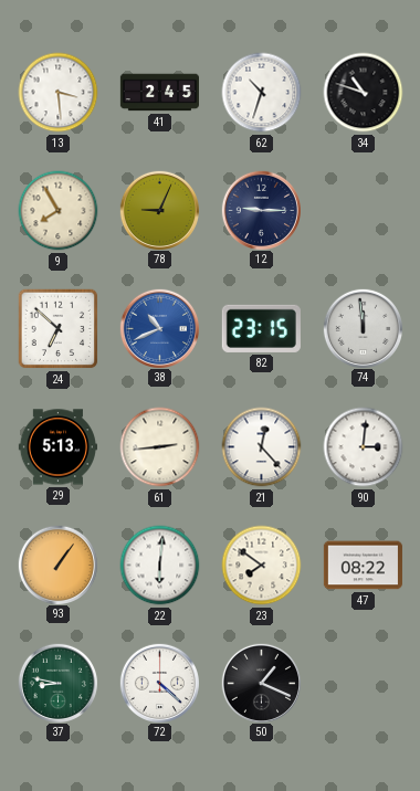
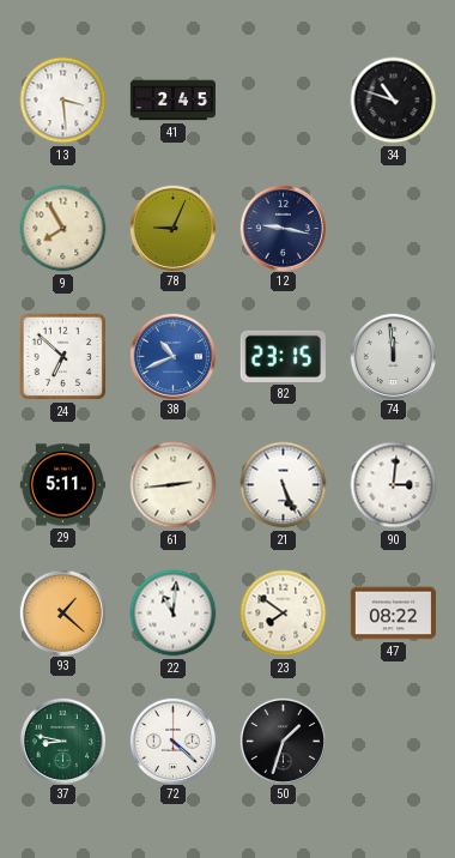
62: 10:33 -> none
12: 9:15 -> 9:17
29: 5:13 -> 5:11
21: 12:23 -> 5:26
93: 1:06 -> 1:22
22: 6:01 -> 11:01
50: 1:19 -> 1:33
